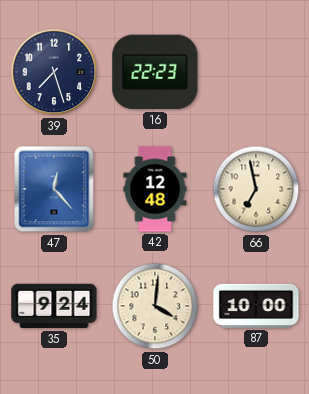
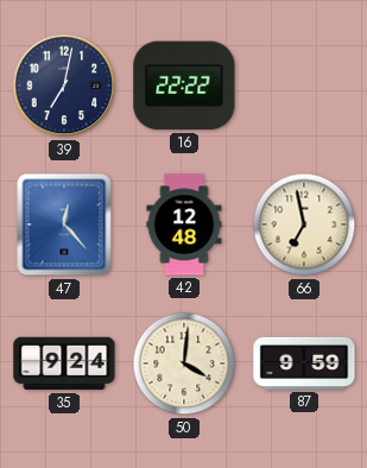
39: 7:27 -> 7:02
16: 22:23 -> 22:22
87: 10:00 -> 9:59
